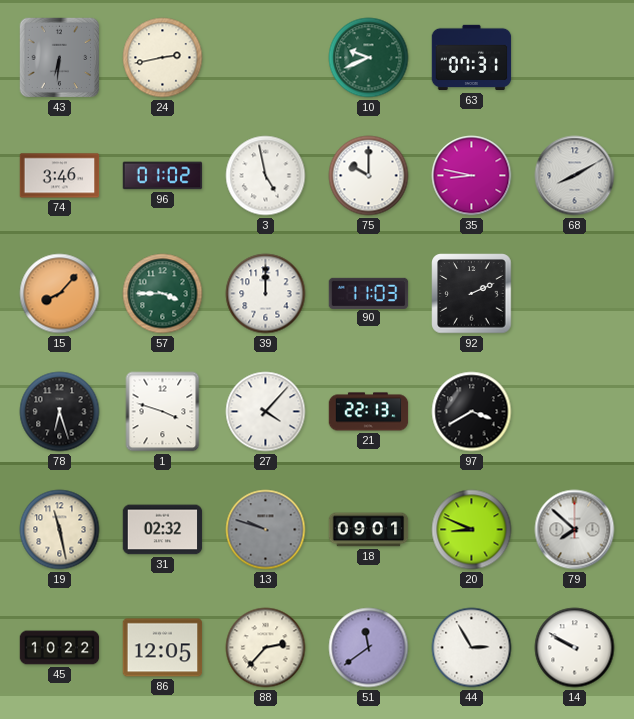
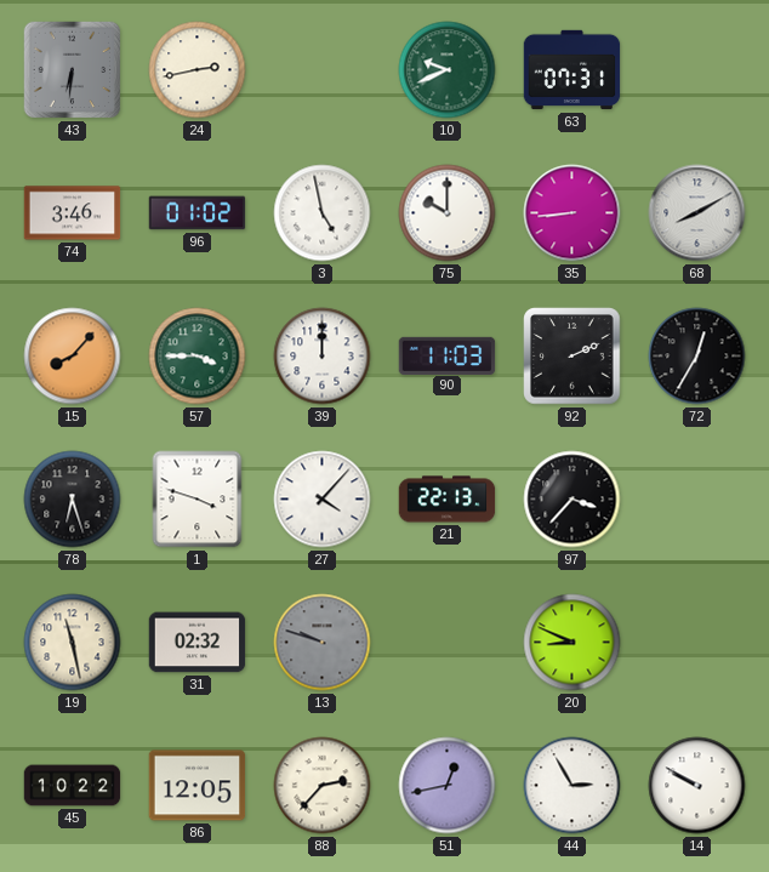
35: 8:47 -> 8:44
72: none -> 12:35
97: 3:40 -> 3:37
18: 09:01 -> none
79: 7:52 -> none
51: 11:39 -> 12:43
